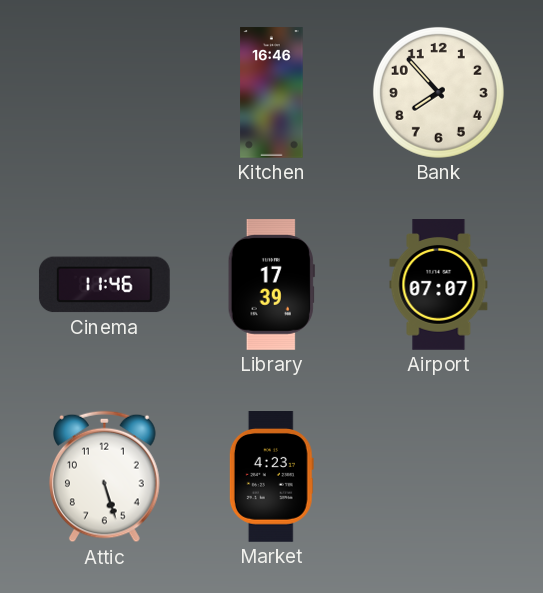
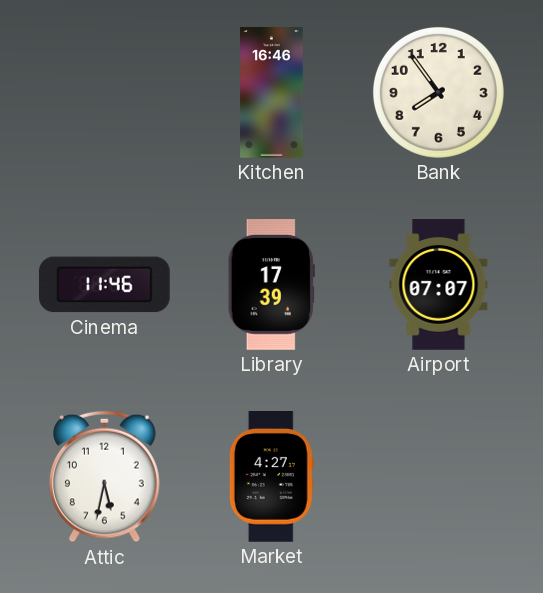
Bank: 7:53 -> 7:54
Attic: 5:27 -> 5:32
Market: 4:23 -> 4:27
